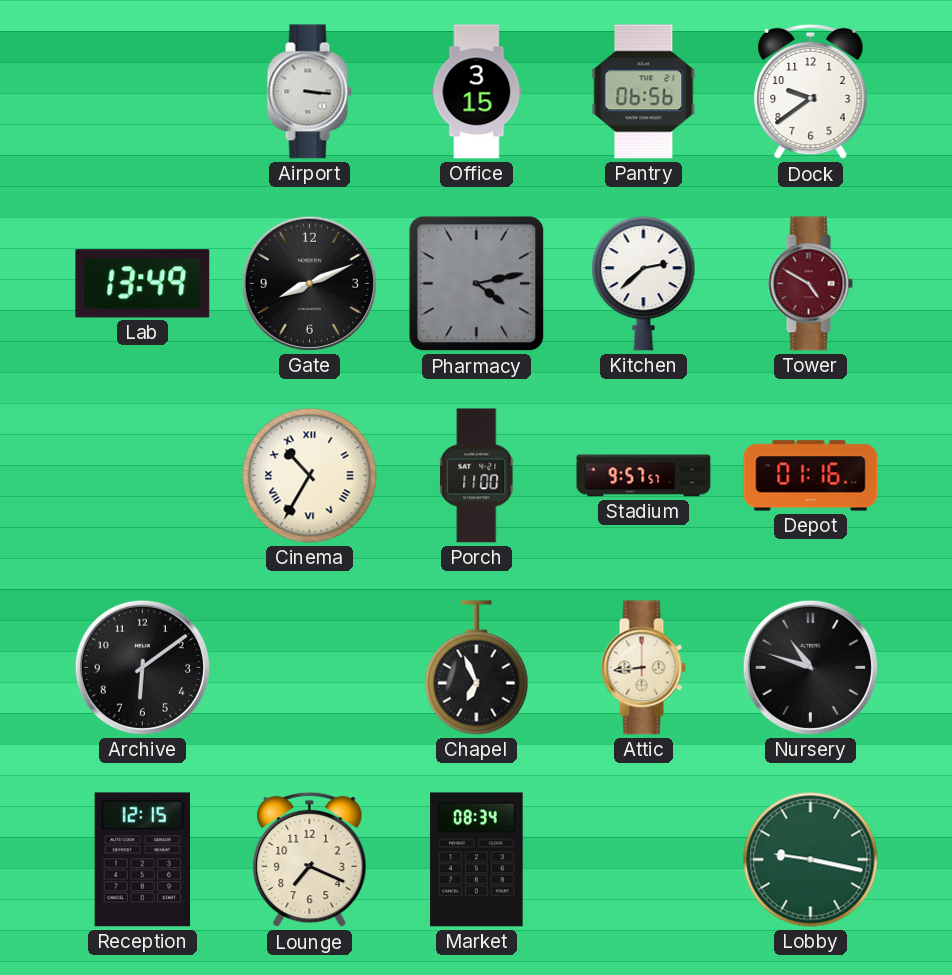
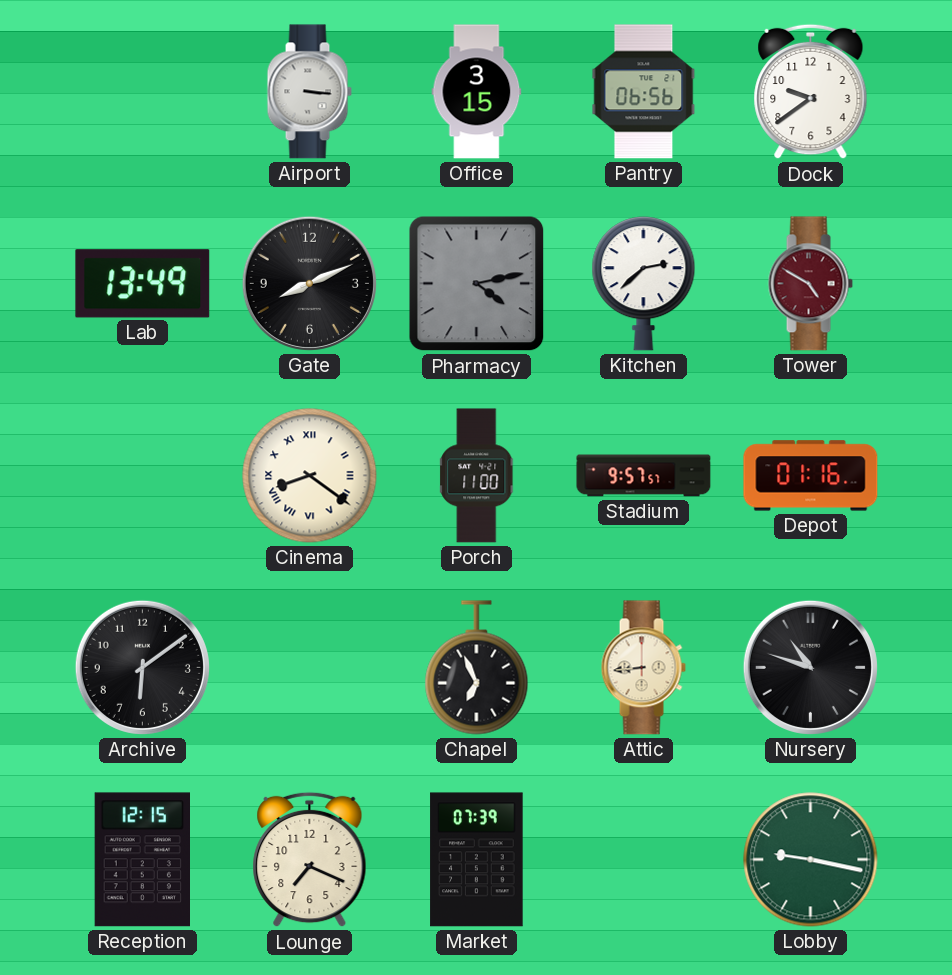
Cinema: 10:35 -> 8:21
Market: 08:34 -> 07:39
